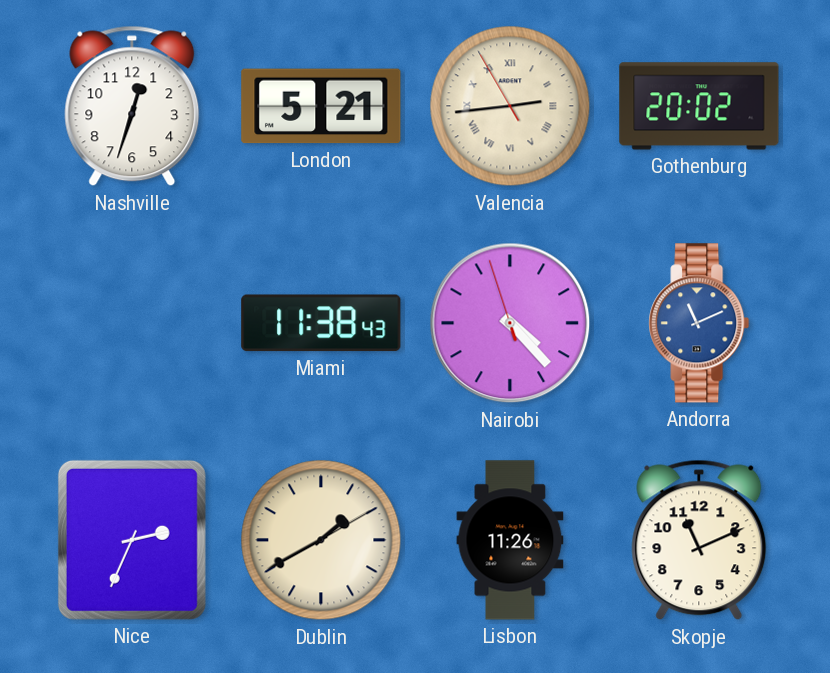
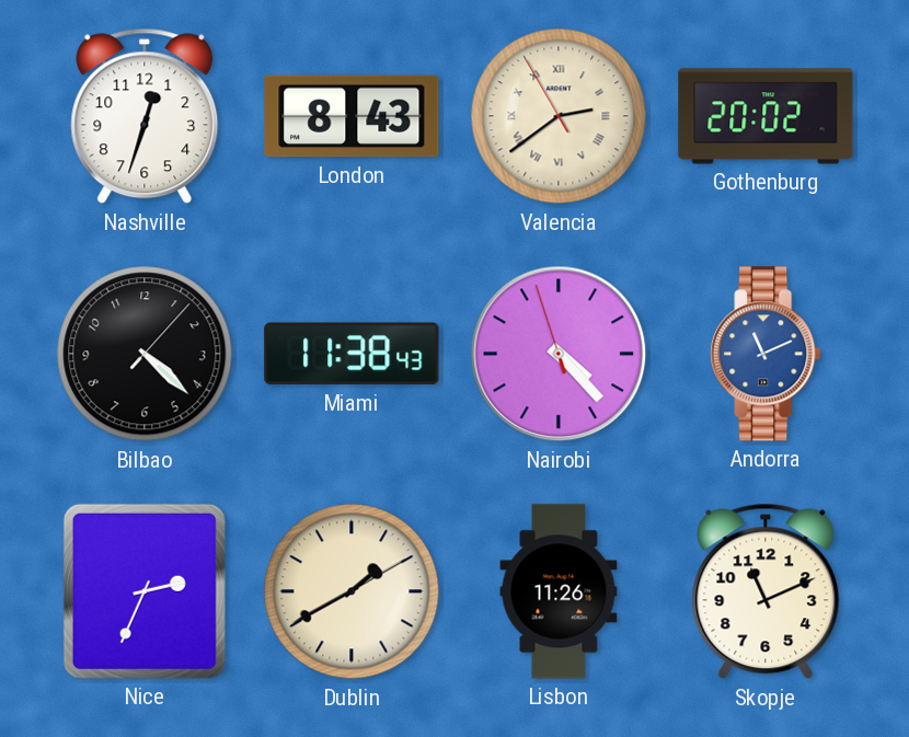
London: 5:21 -> 8:43
Valencia: 2:43 -> 2:38
Bilbao: none -> 4:22
